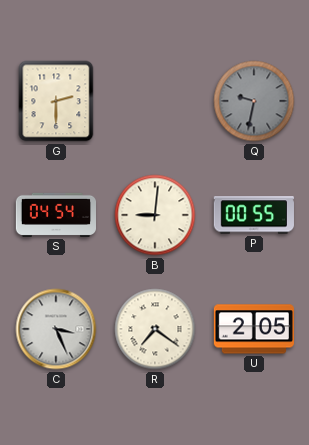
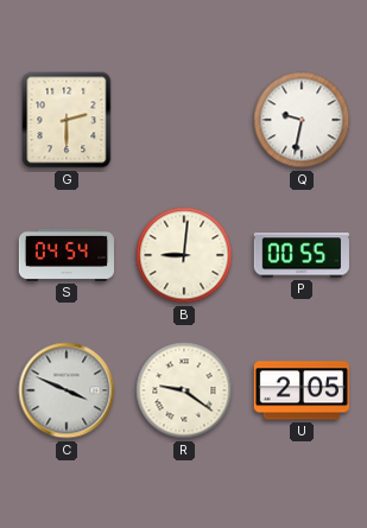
Q dial: grey -> white
C: 3:26 -> 3:49
R: 7:21 -> 9:21
